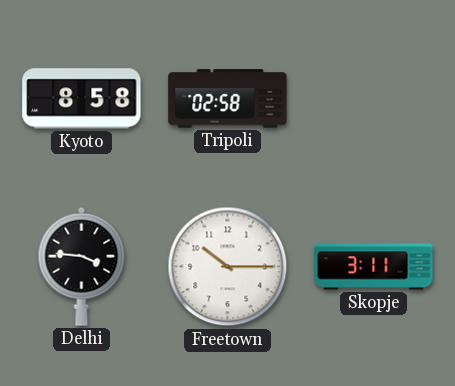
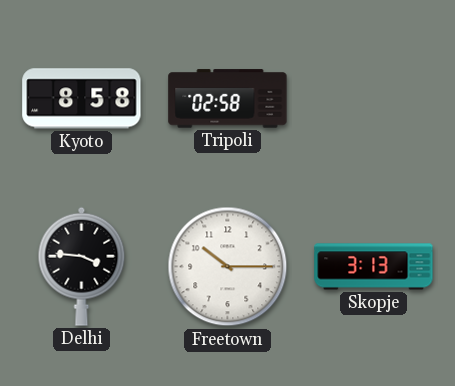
Skopje: 3:11 -> 3:13
